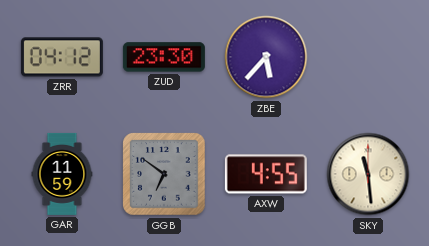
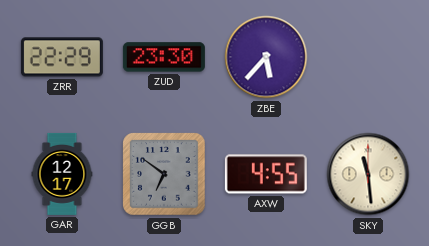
ZRR: 04:12 -> 22:29
GAR: 11:59 -> 12:17
